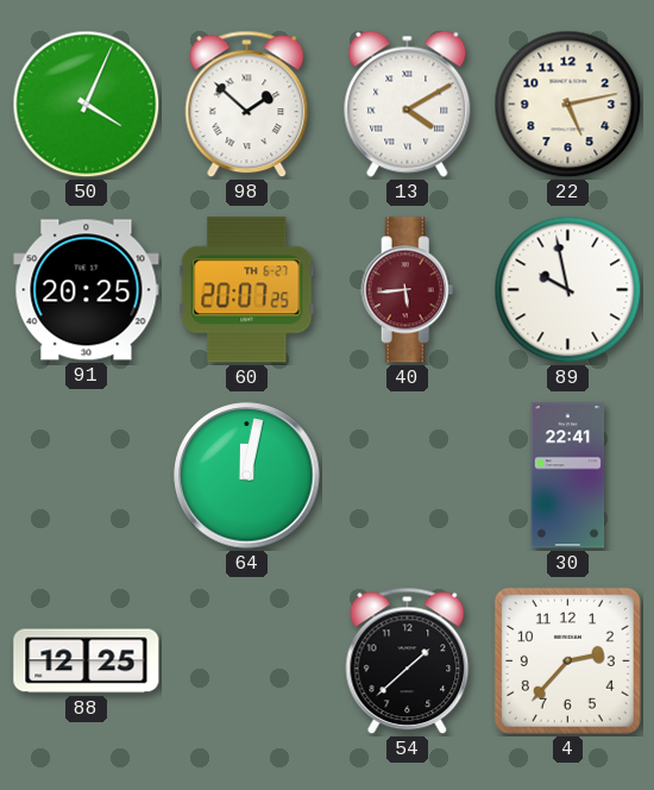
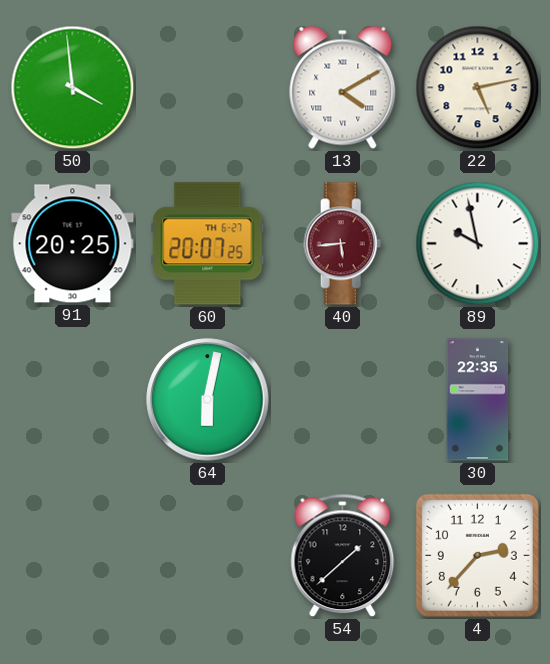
50: 4:04 -> 3:59
98: 1:52 -> none
64: 12:02 -> 6:02
30: 22:41 -> 22:35
88: 12:25 -> none
